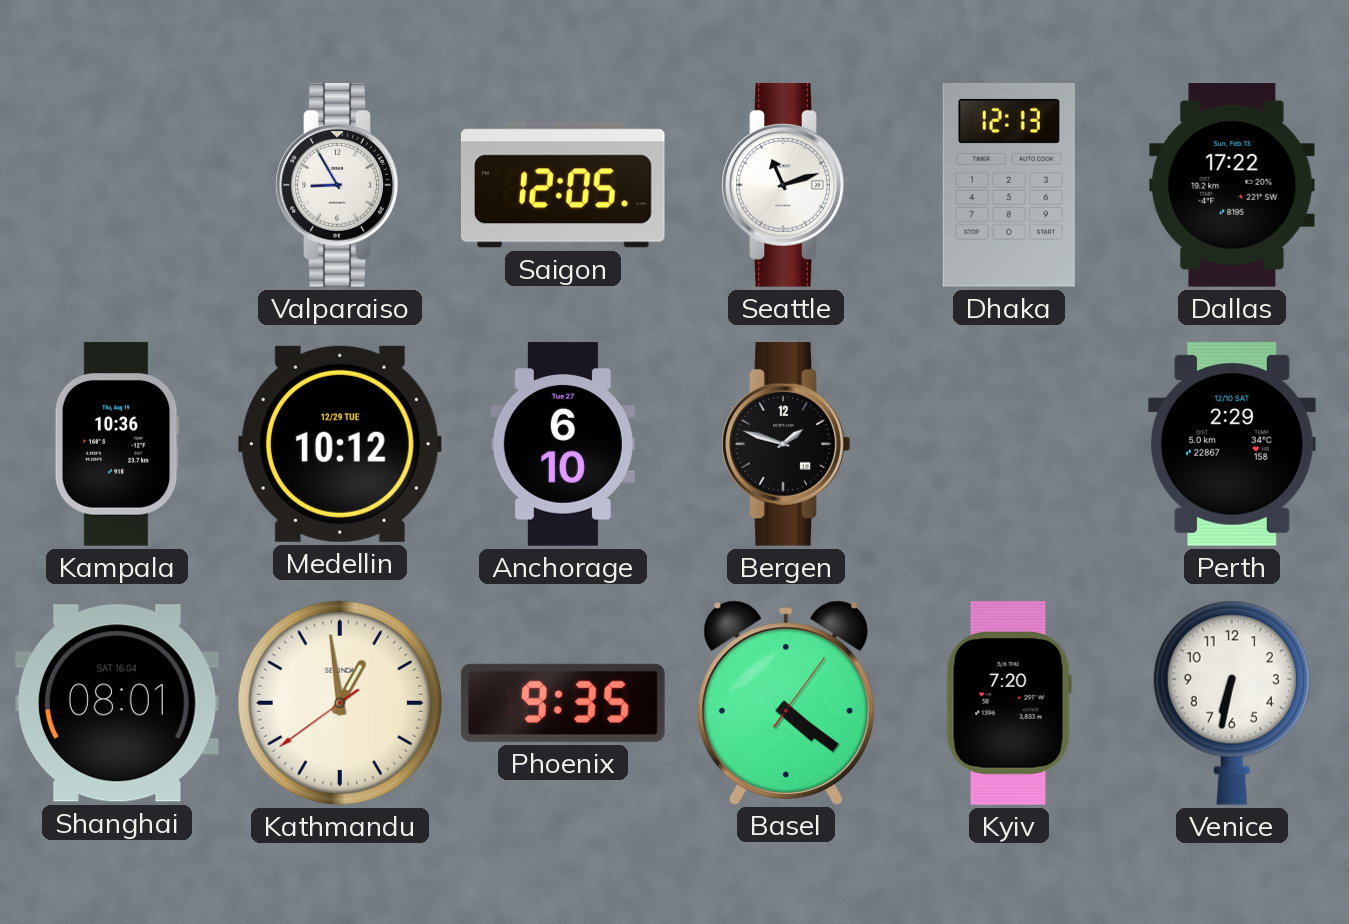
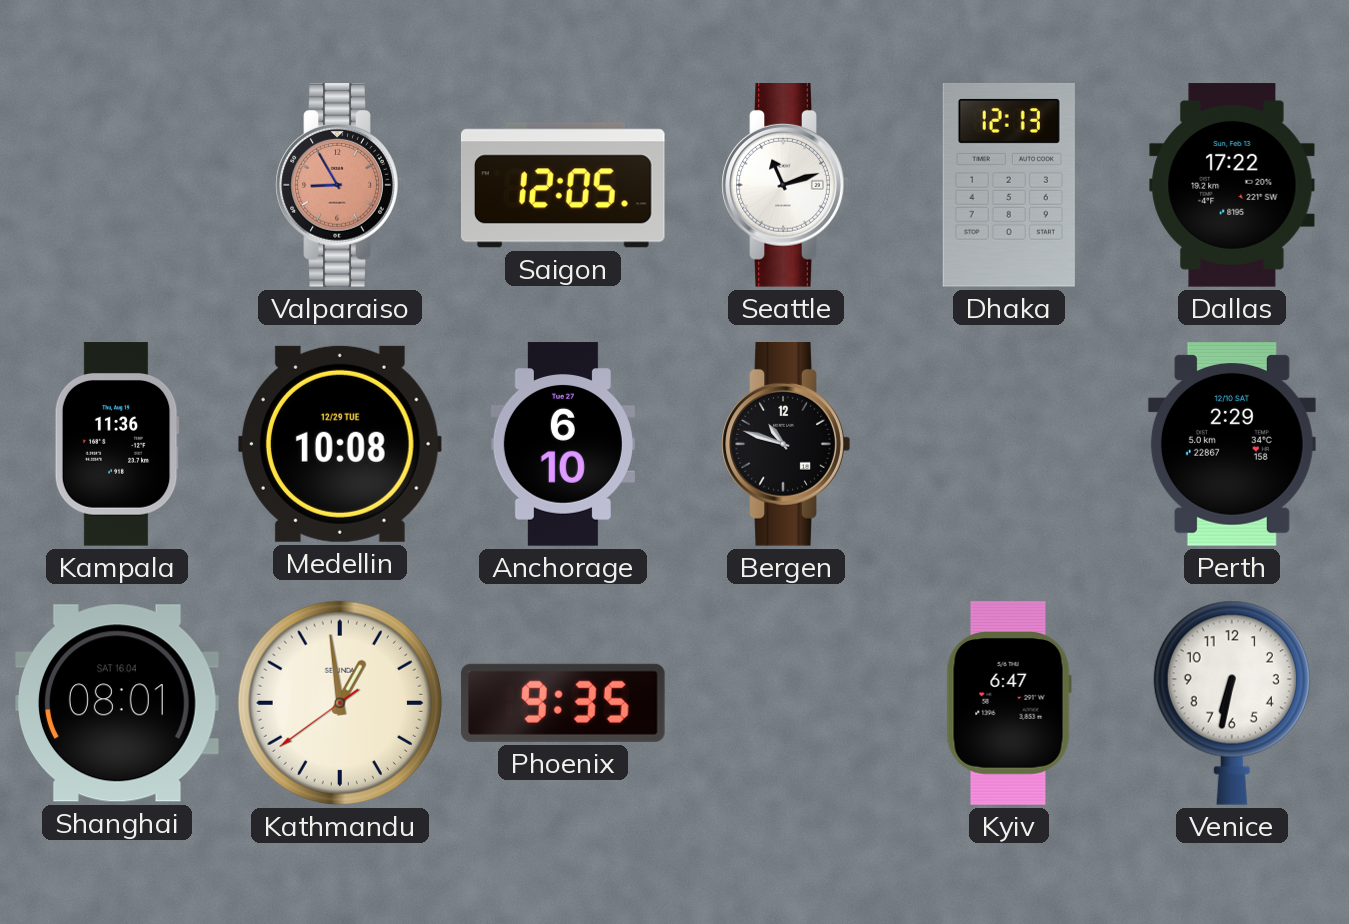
Valparaiso dial: white -> salmon
Kampala: 10:36 -> 11:36
Medellin: 10:12 -> 10:08
Bergen: 1:48 -> 10:48
Basel: 4:21 -> none
Kyiv: 7:20 -> 6:47
